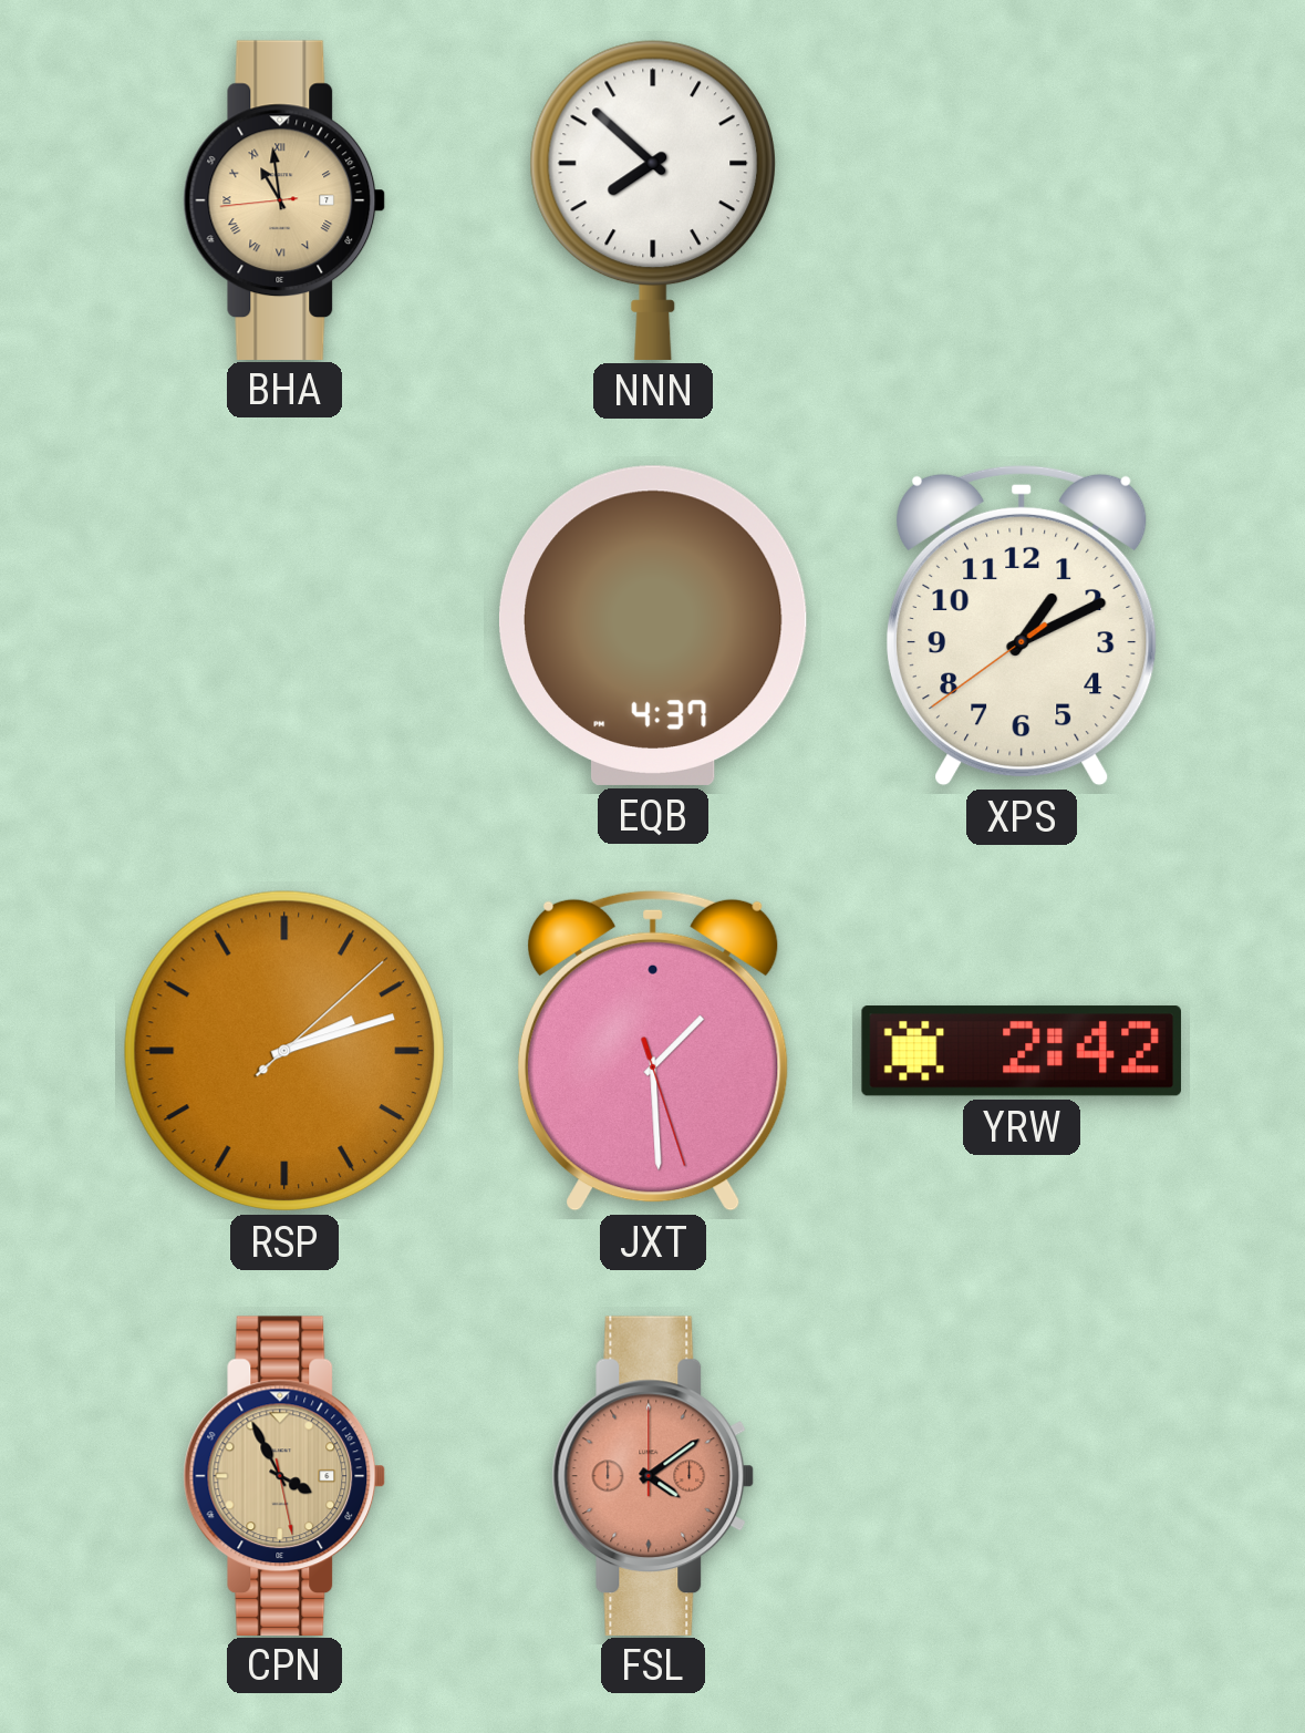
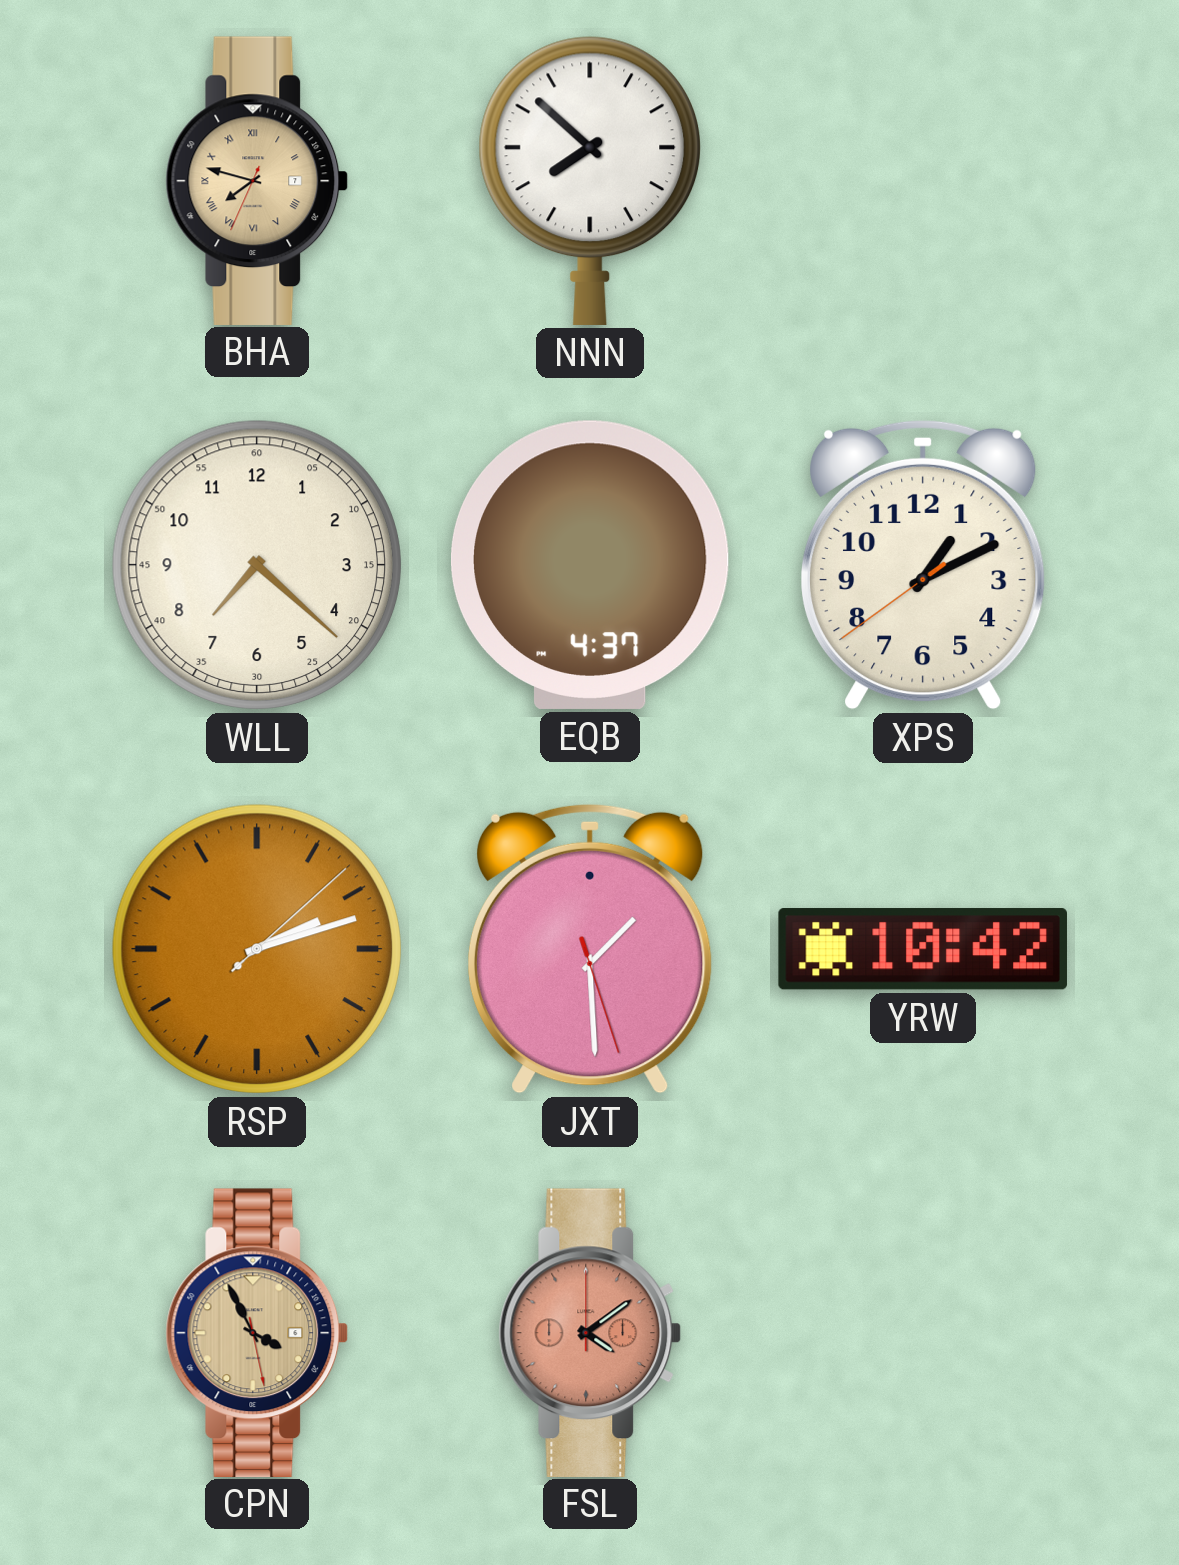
BHA: 10:58 -> 7:47
WLL: none -> 7:22
YRW: 2:42 -> 10:42
